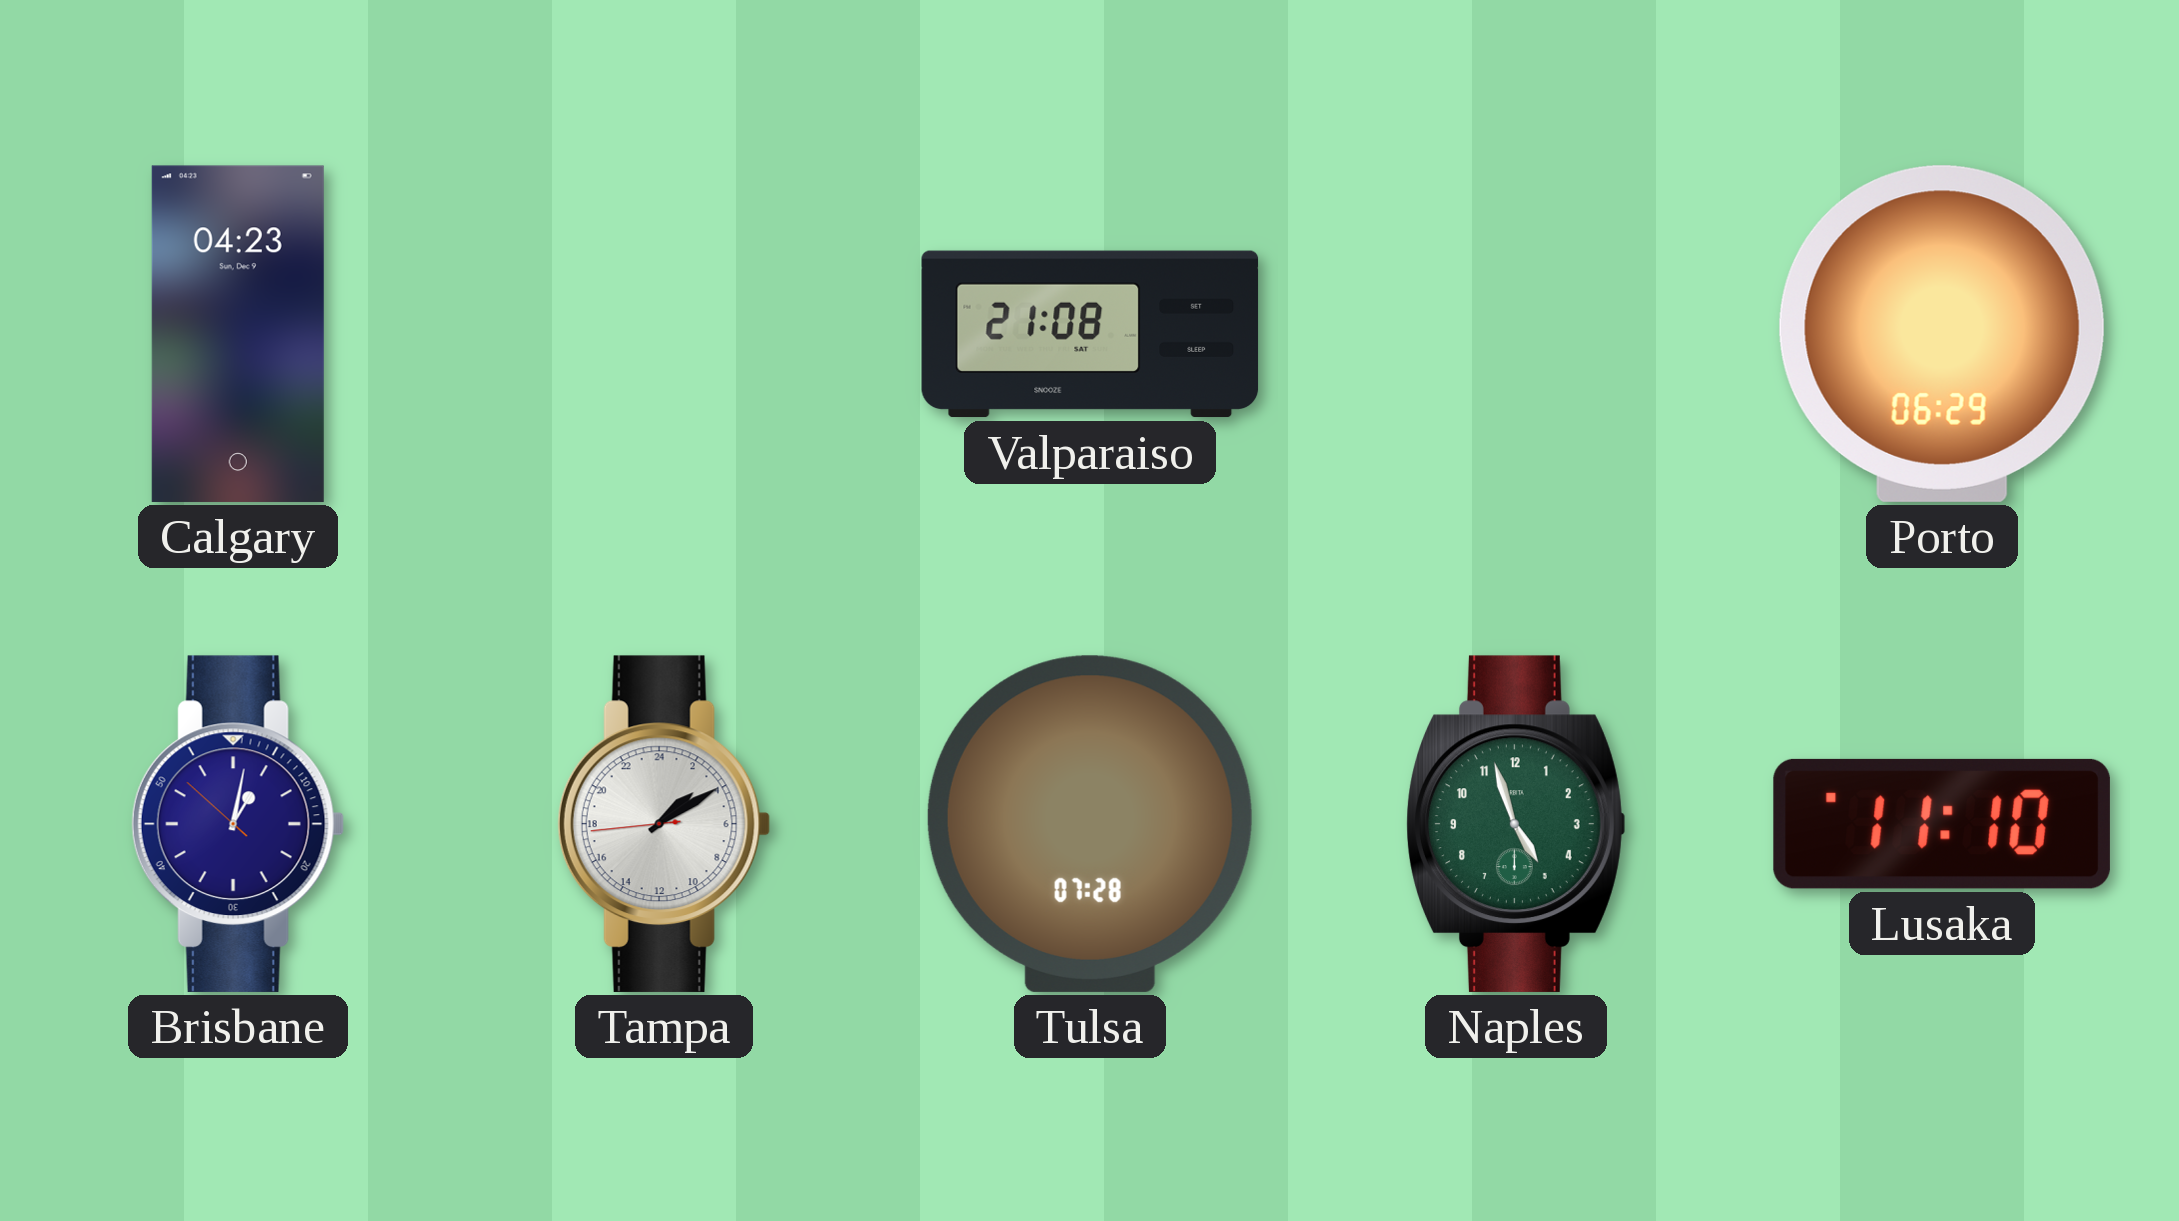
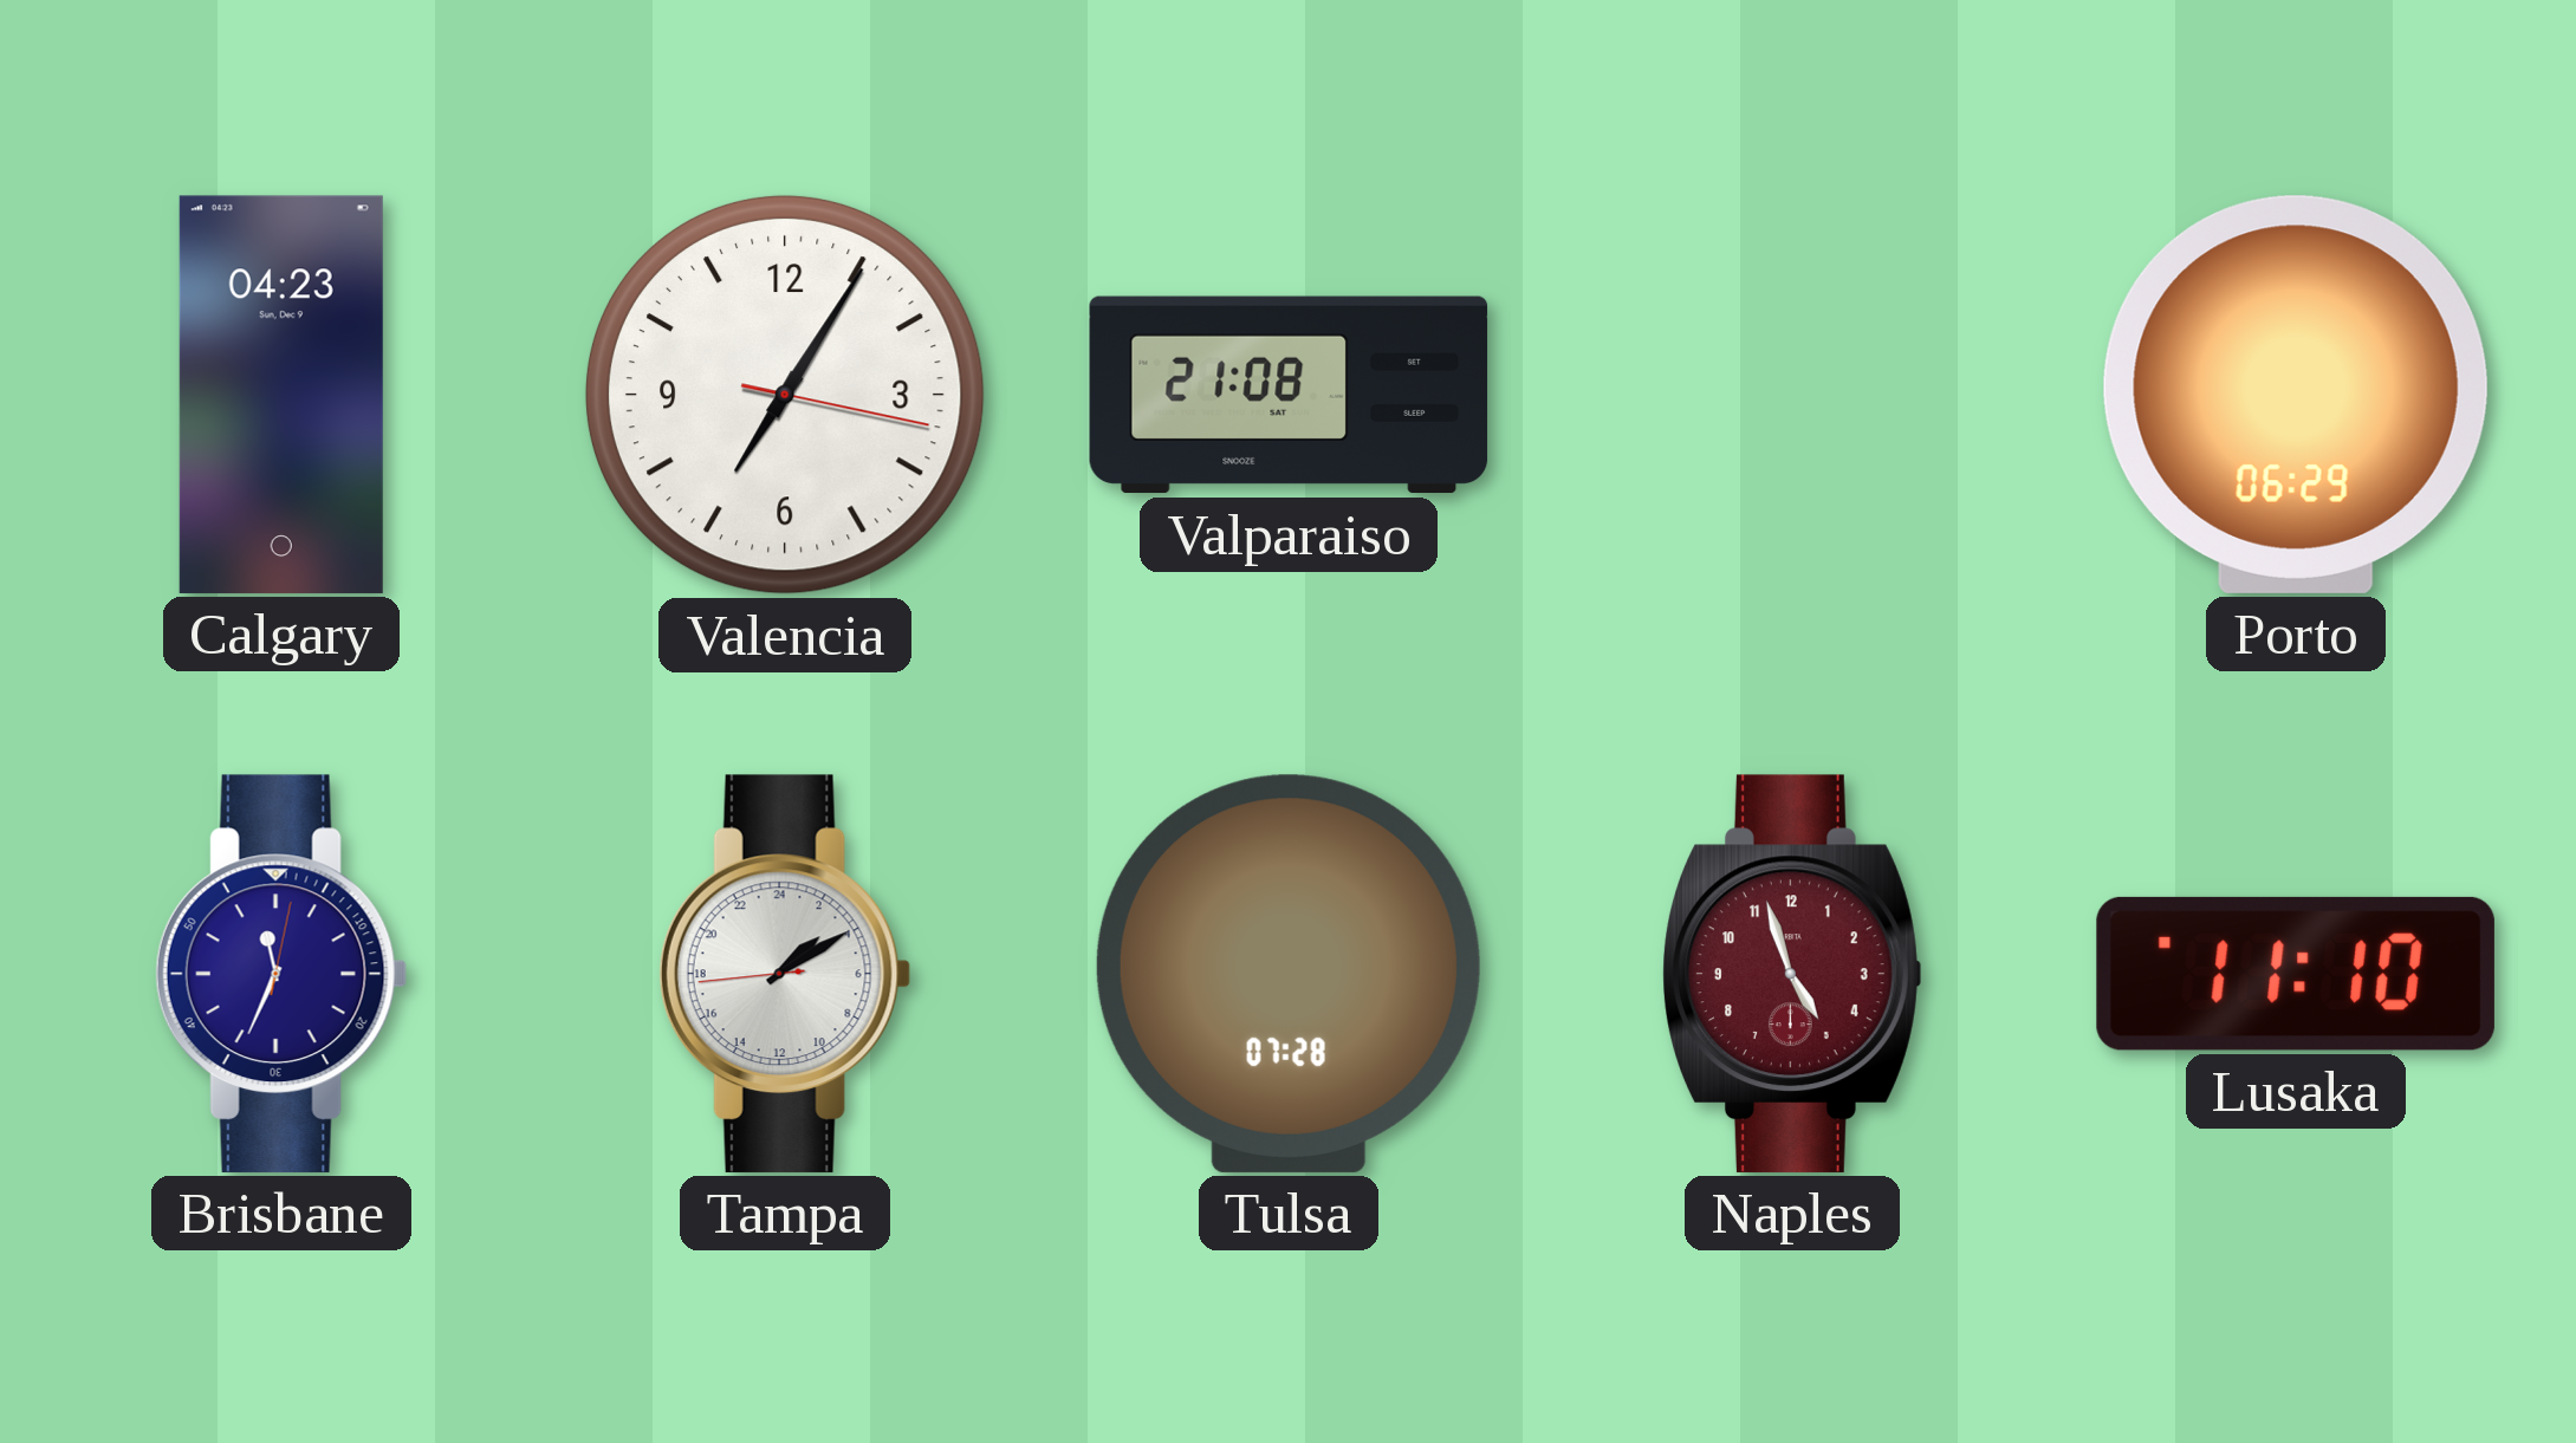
Valencia: none -> 7:05
Brisbane: 1:01 -> 11:34
Naples dial: green -> burgundy
